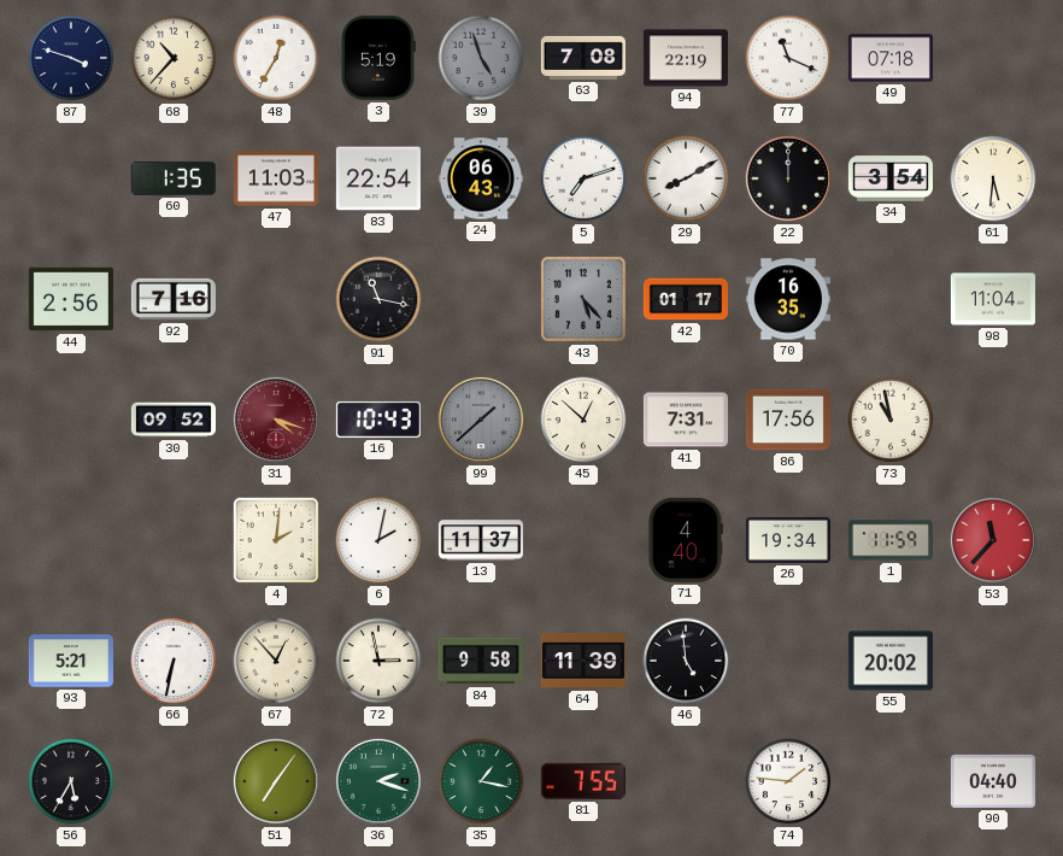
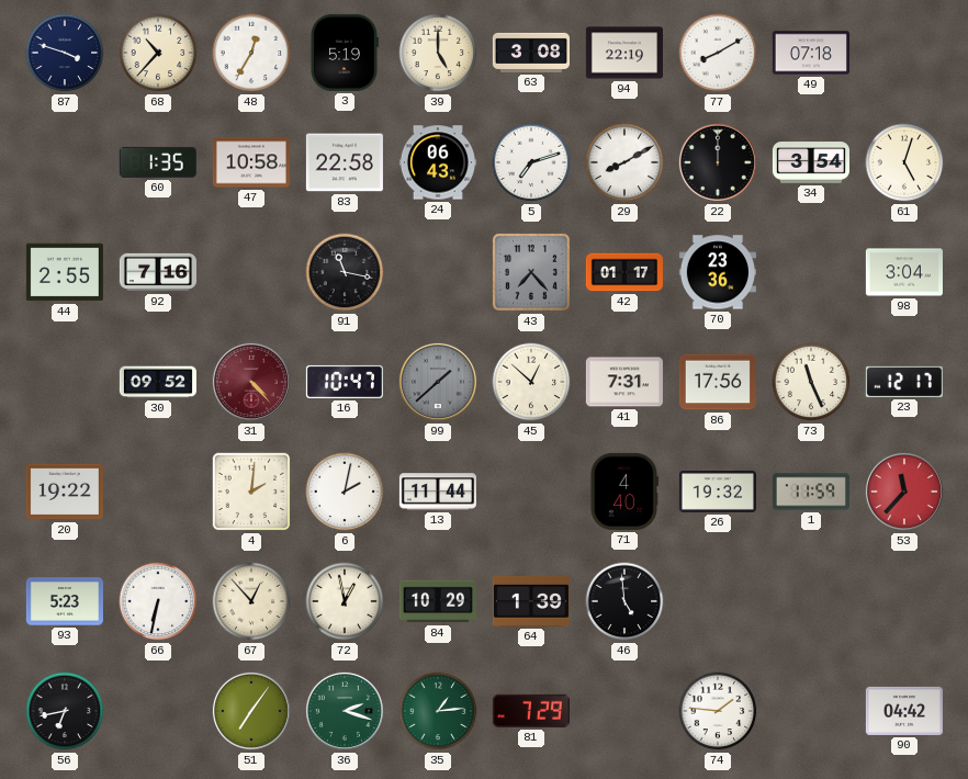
39: 4:57 -> 5:00
39 dial: grey -> cream
63: 7:08 -> 3:08
77: 11:19 -> 8:10
47: 11:03 -> 10:58
83: 22:54 -> 22:58
61: 5:31 -> 5:03
44: 2:56 -> 2:55
43: 5:23 -> 7:23
70: 16:35 -> 23:36
98: 11:04 -> 3:04
31: 4:18 -> 4:23
16: 10:43 -> 10:47
73: 10:58 -> 11:26
23: none -> 12:17
20: none -> 19:22
13: 11:37 -> 11:44
26: 19:34 -> 19:32
93: 5:21 -> 5:23
72: 2:58 -> 12:58
84: 9:58 -> 10:29
64: 11:39 -> 1:39
55: 20:02 -> none
56: 5:35 -> 6:43
35: 1:17 -> 1:14
81: 7:55 -> 7:29
90: 04:40 -> 04:42
